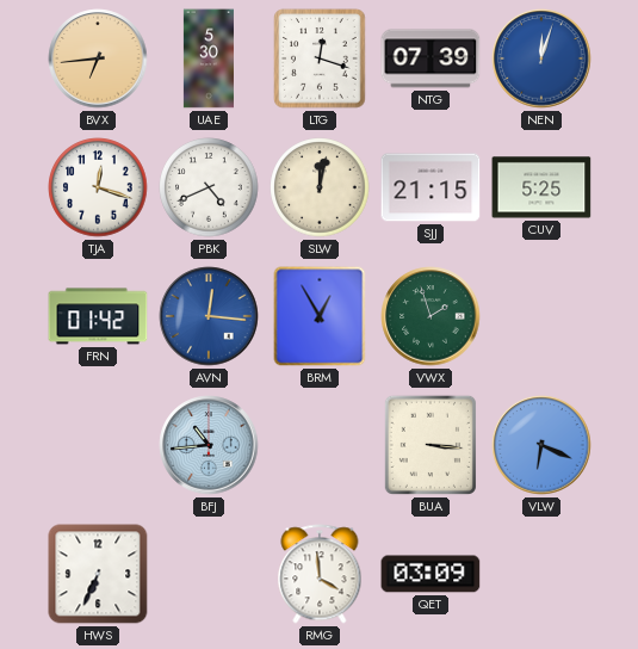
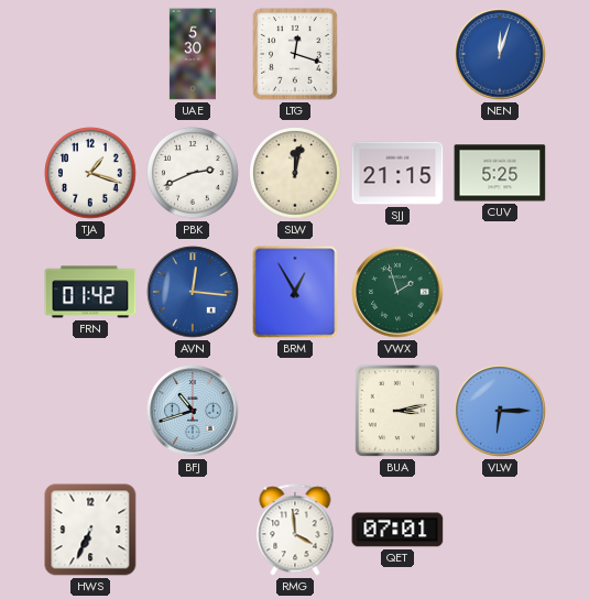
BVX: 6:44 -> none
NTG: 07:39 -> none
TJA: 12:18 -> 1:18
PBK: 4:41 -> 2:41
BFJ: 10:44 -> 10:42
BUA: 3:16 -> 3:13
VLW: 6:19 -> 6:15
QET: 03:09 -> 07:01
